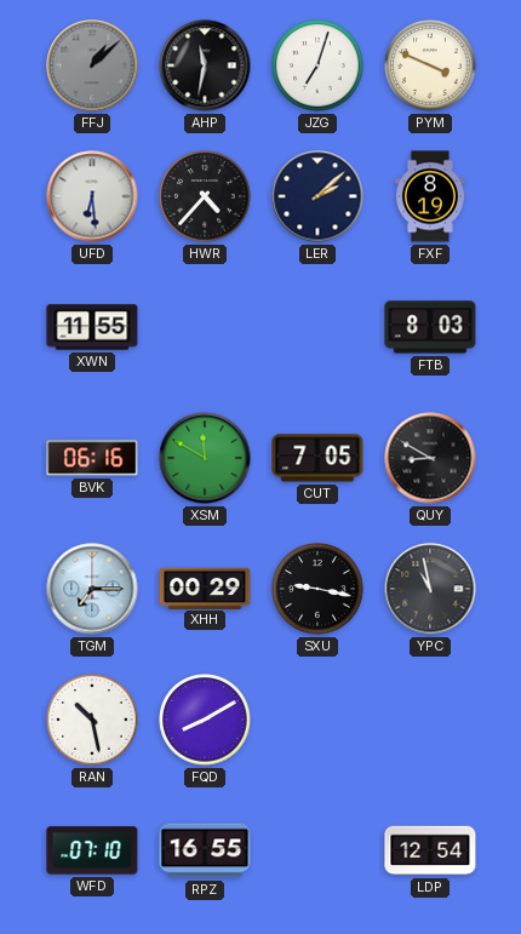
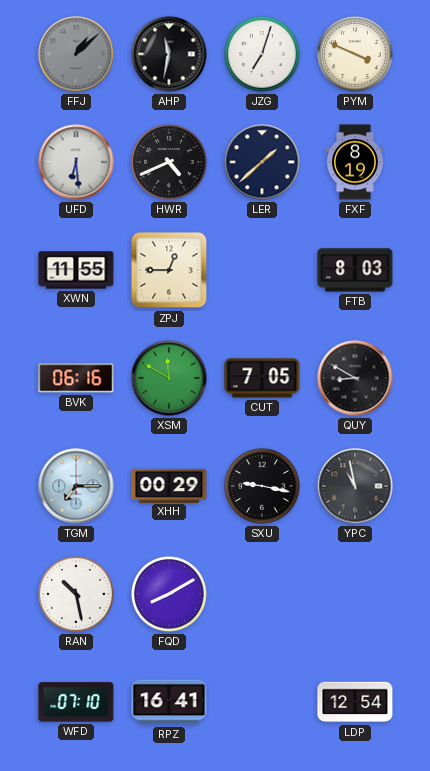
HWR: 4:37 -> 4:41
LER: 2:08 -> 1:38
ZPJ: none -> 12:45
RPZ: 16:55 -> 16:41
